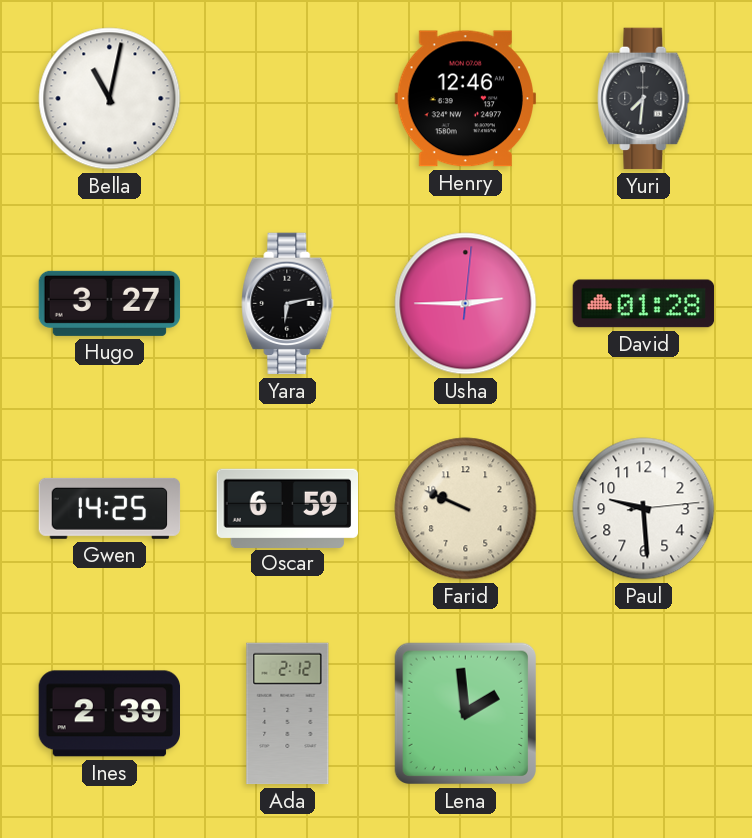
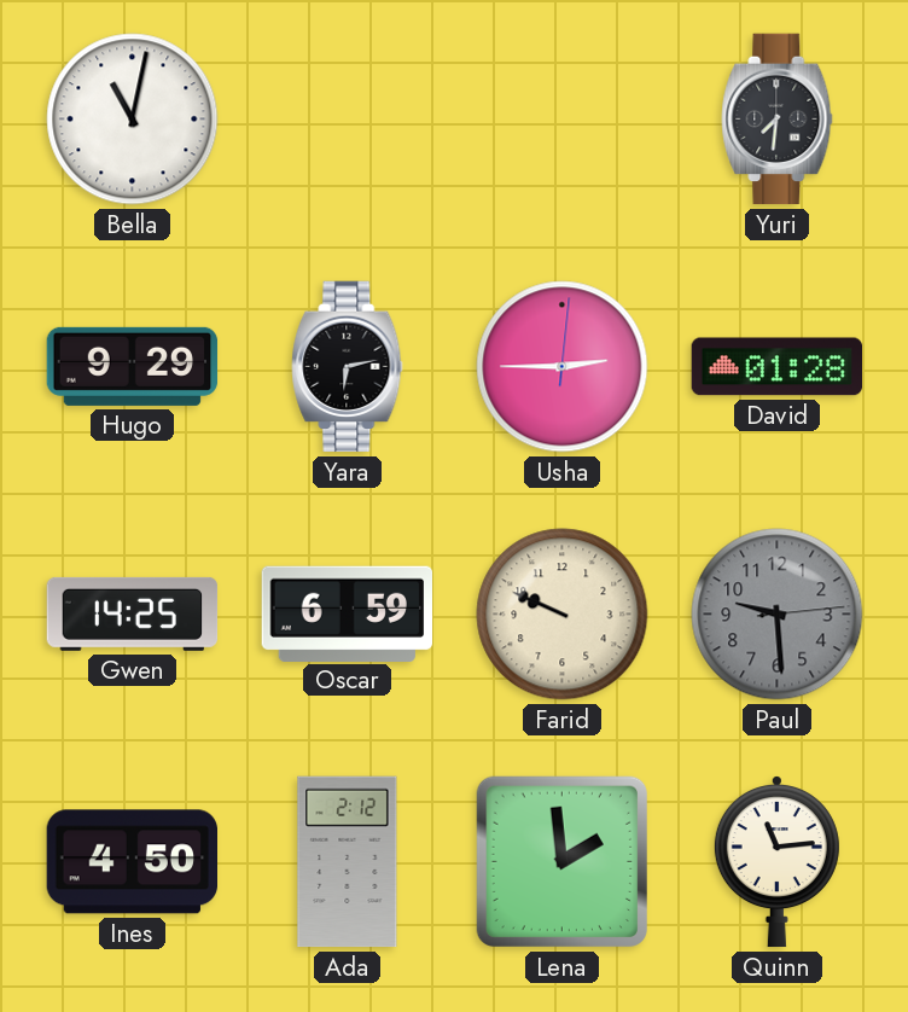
Henry: 12:46 -> none
Hugo: 3:27 -> 9:29
Paul dial: white -> grey
Ines: 2:39 -> 4:50
Quinn: none -> 11:14
